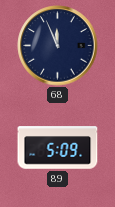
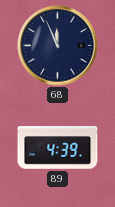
89: 5:09 -> 4:39
